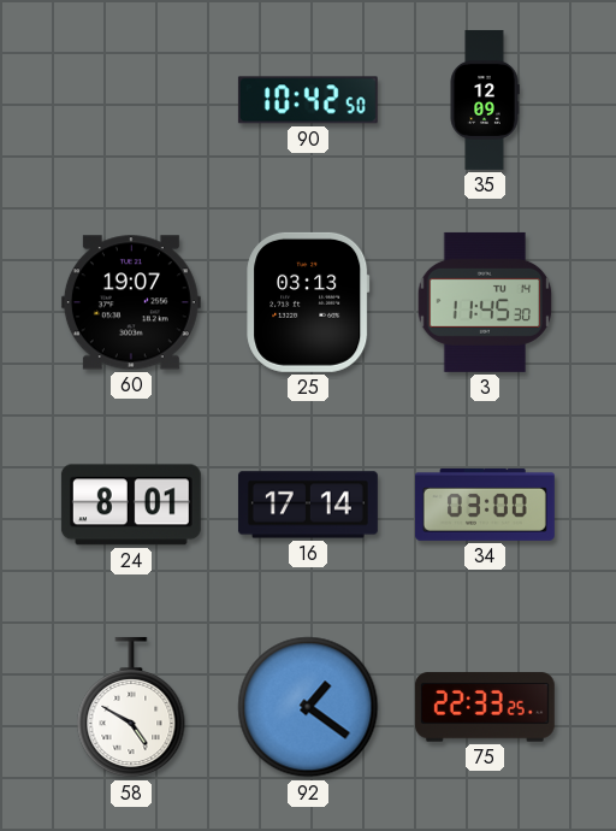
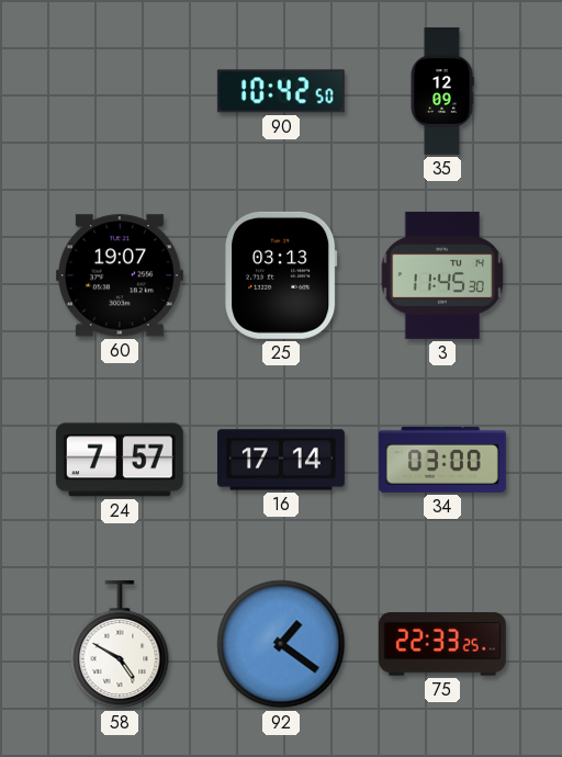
24: 8:01 -> 7:57
